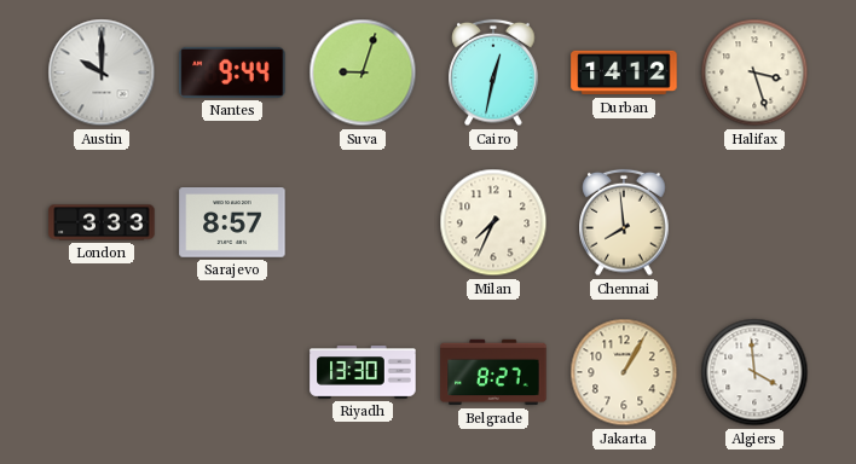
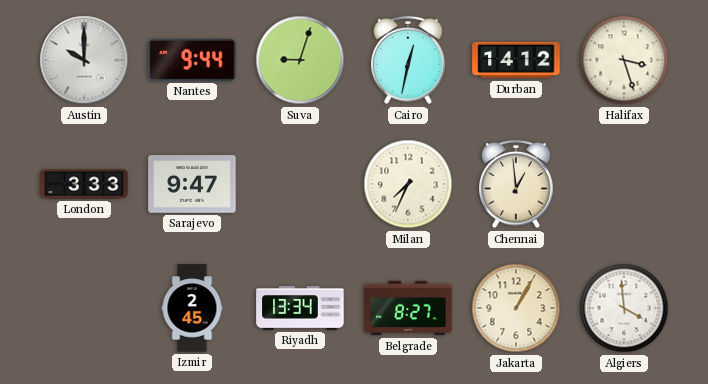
Sarajevo: 8:57 -> 9:47
Chennai: 7:59 -> 12:59
Izmir: none -> 2:45
Riyadh: 13:30 -> 13:34
